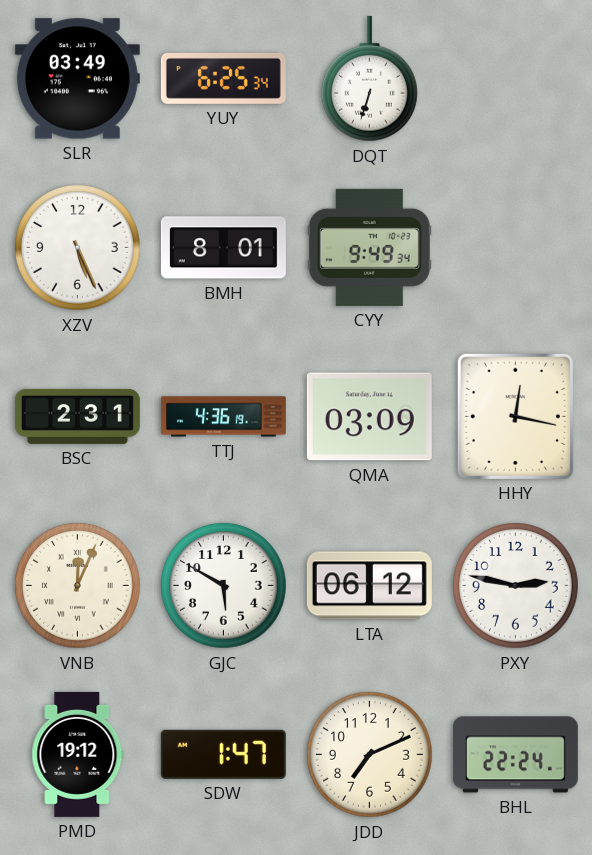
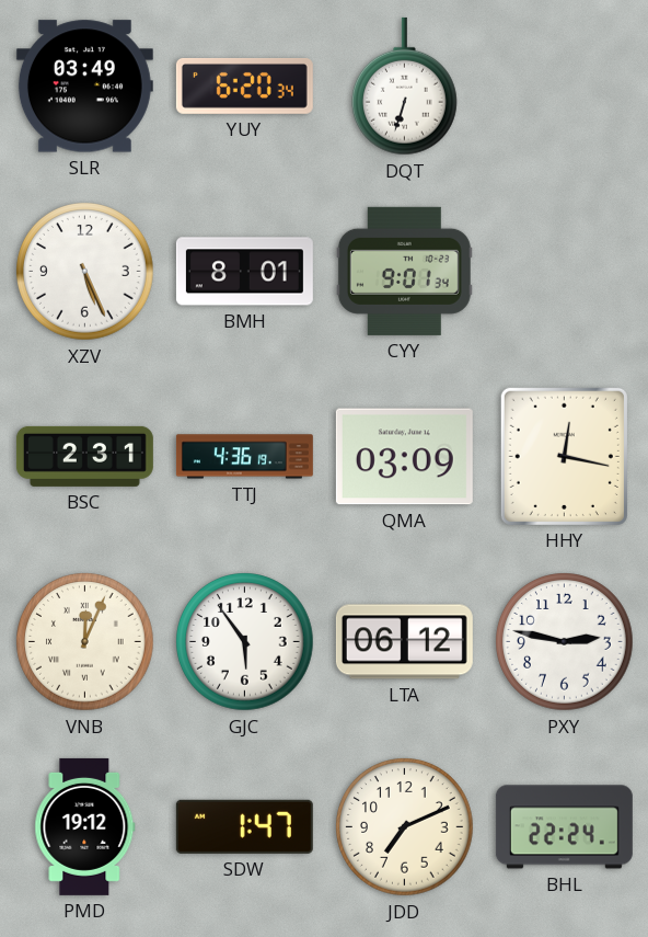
YUY: 6:25 -> 6:20
CYY: 9:49 -> 9:01
GJC: 5:50 -> 5:54
